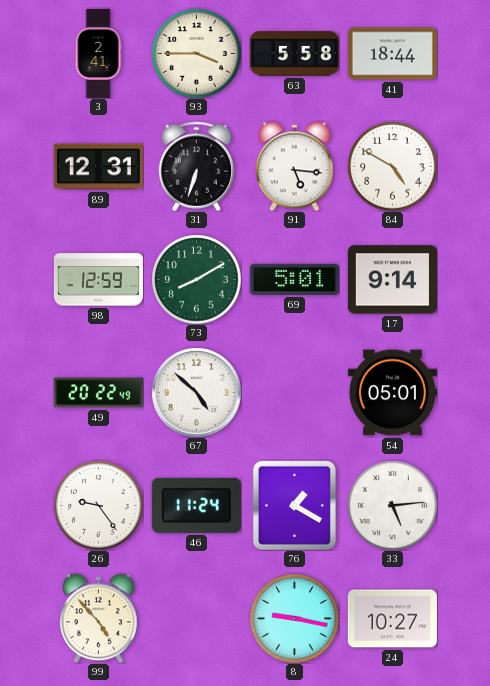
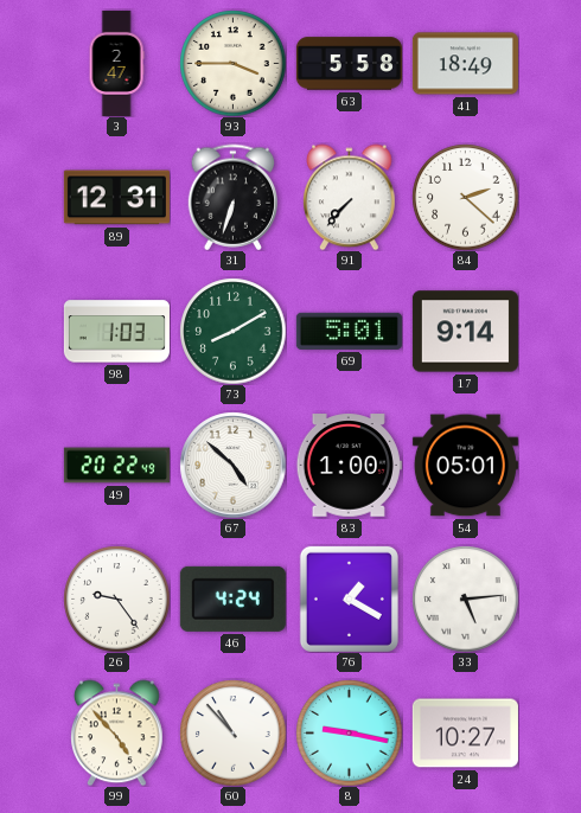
3: 2:41 -> 2:47
41: 18:44 -> 18:49
91: 5:16 -> 7:37
84: 4:50 -> 2:22
98: 12:59 -> 1:03
83: none -> 1:00
46: 11:24 -> 4:24
60: none -> 10:53
